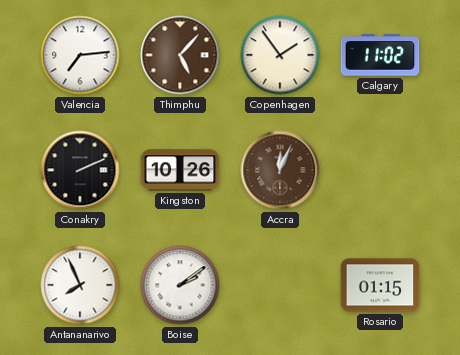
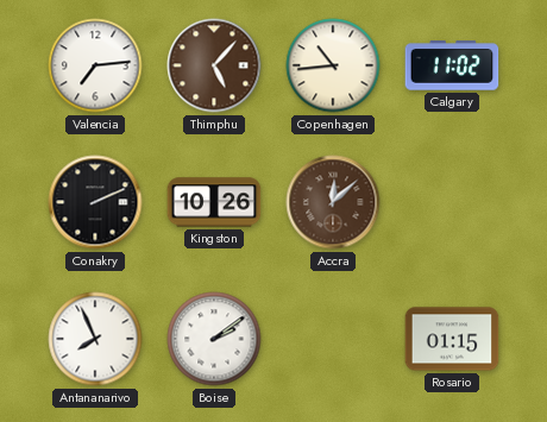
Copenhagen: 1:54 -> 10:44
Accra: 12:04 -> 12:08
